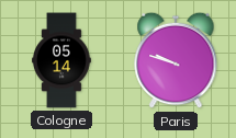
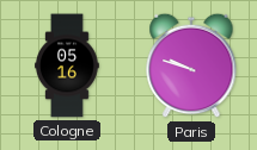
Cologne: 05:14 -> 05:16
